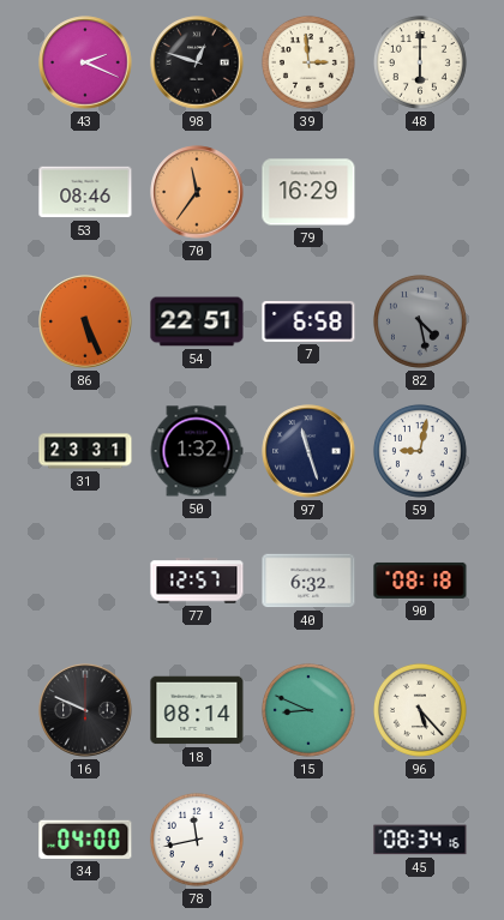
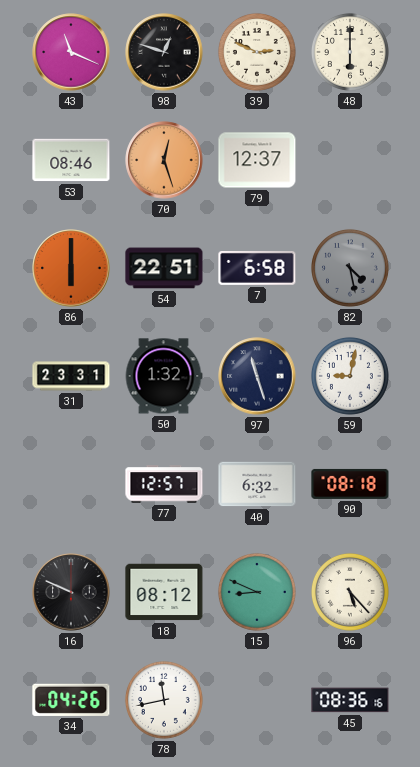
43: 2:19 -> 11:19
39: 2:59 -> 2:49
70: 11:36 -> 12:27
79: 16:29 -> 12:37
86: 5:26 -> 6:00
18: 08:14 -> 08:12
34: 04:00 -> 04:26
45: 08:34 -> 08:36
